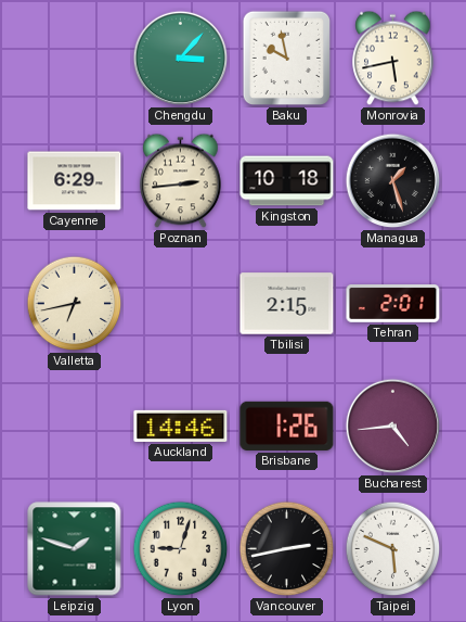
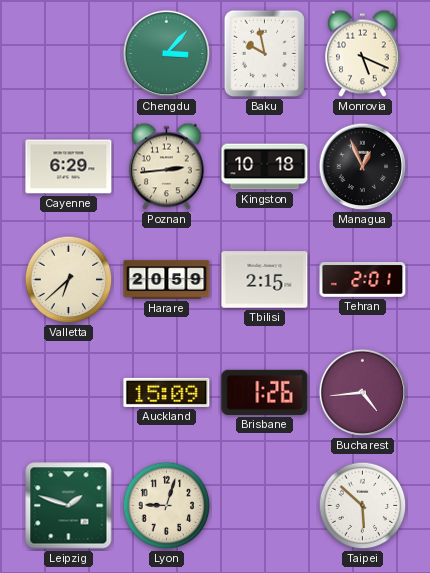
Monrovia: 5:43 -> 5:19
Managua: 1:27 -> 12:56
Valletta: 6:43 -> 6:38
Harare: none -> 20:59
Auckland: 14:46 -> 15:09
Vancouver: 2:43 -> none
Taipei: 5:49 -> 5:52
